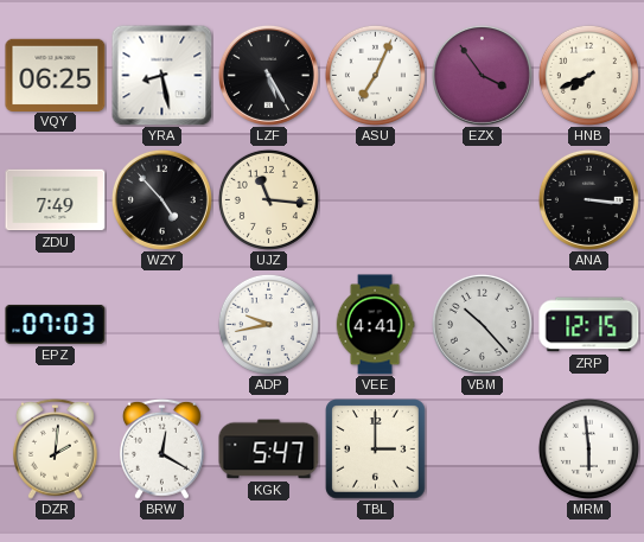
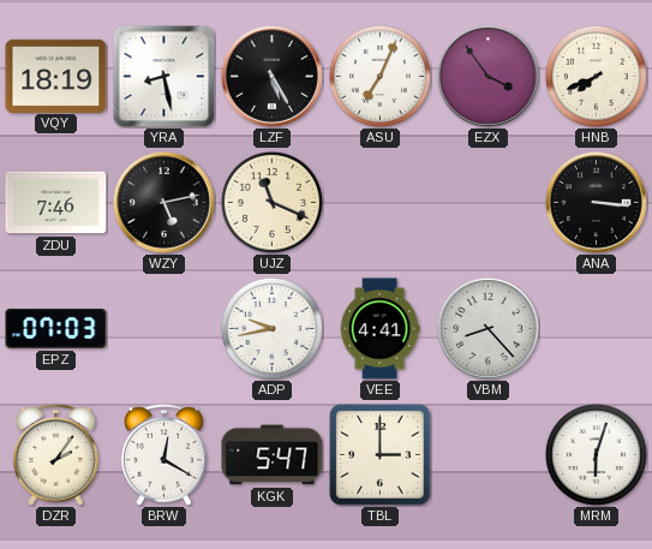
VQY: 06:25 -> 18:19
ZDU: 7:49 -> 7:46
WZY: 4:53 -> 5:13
UJZ: 11:16 -> 11:19
VBM: 10:23 -> 8:23
ZRP: 12:15 -> none
DZR: 2:01 -> 2:06
MRM: 5:59 -> 6:03
